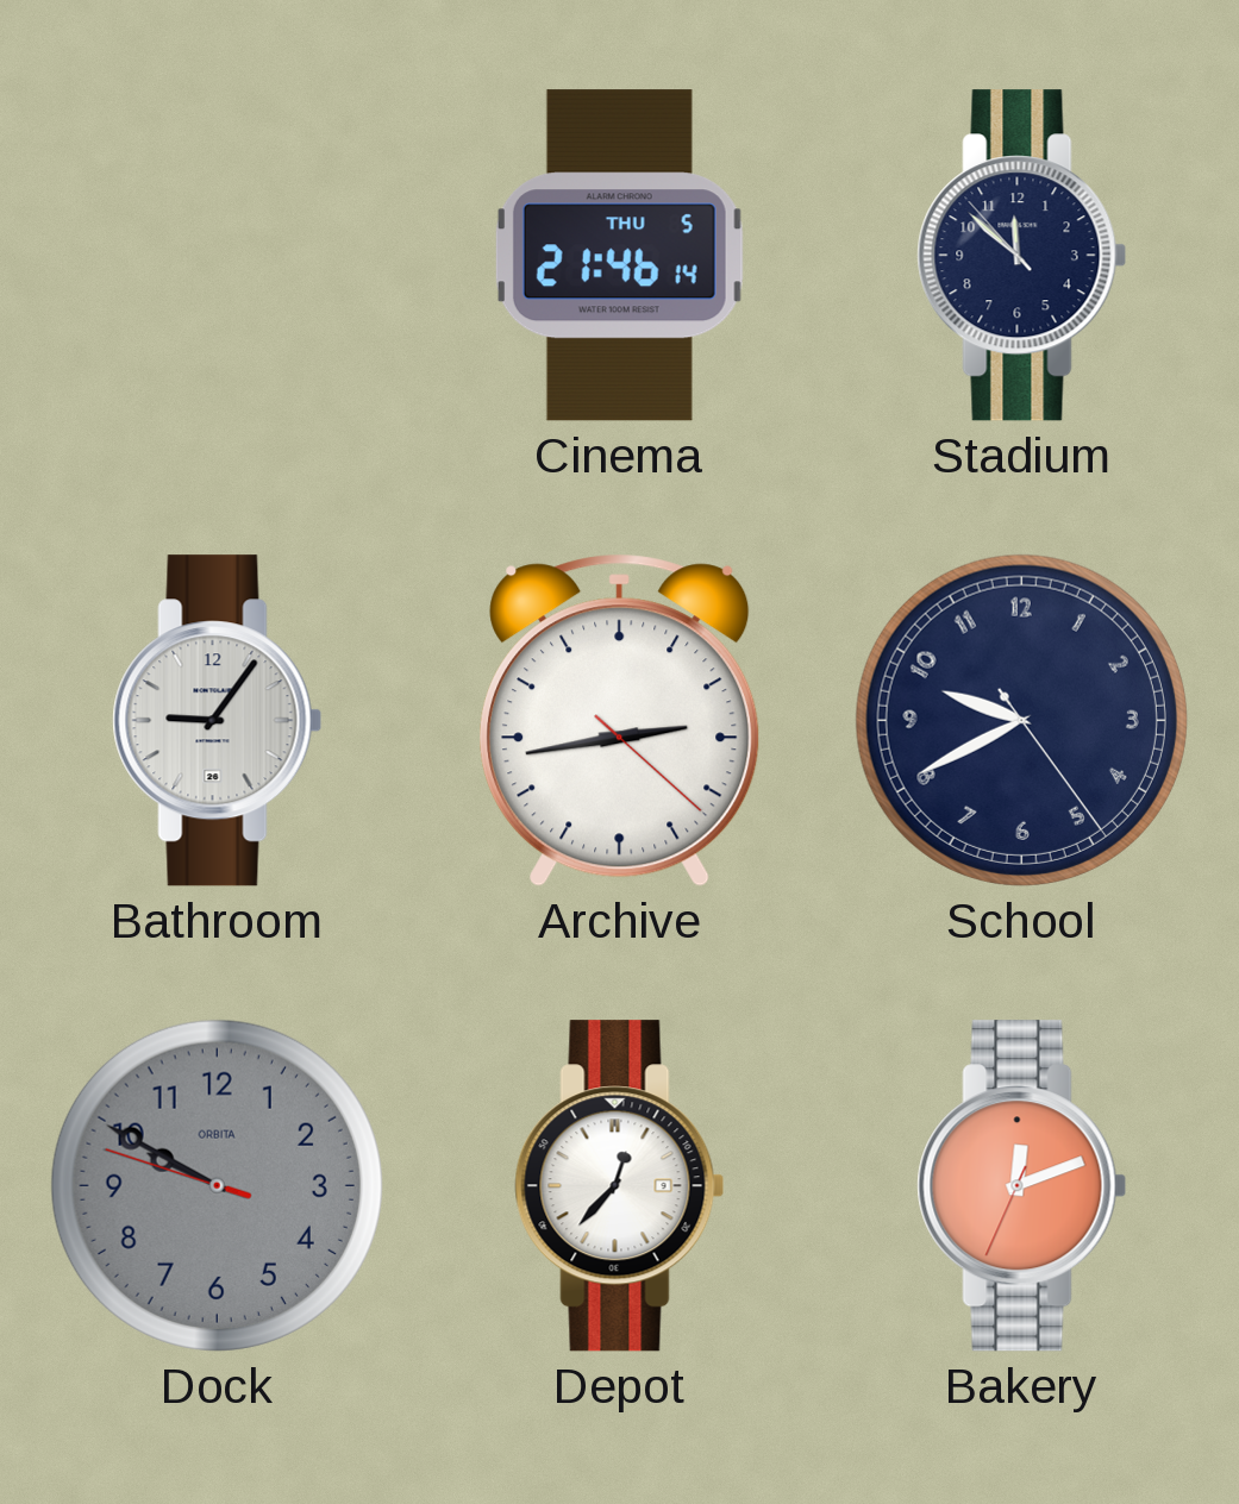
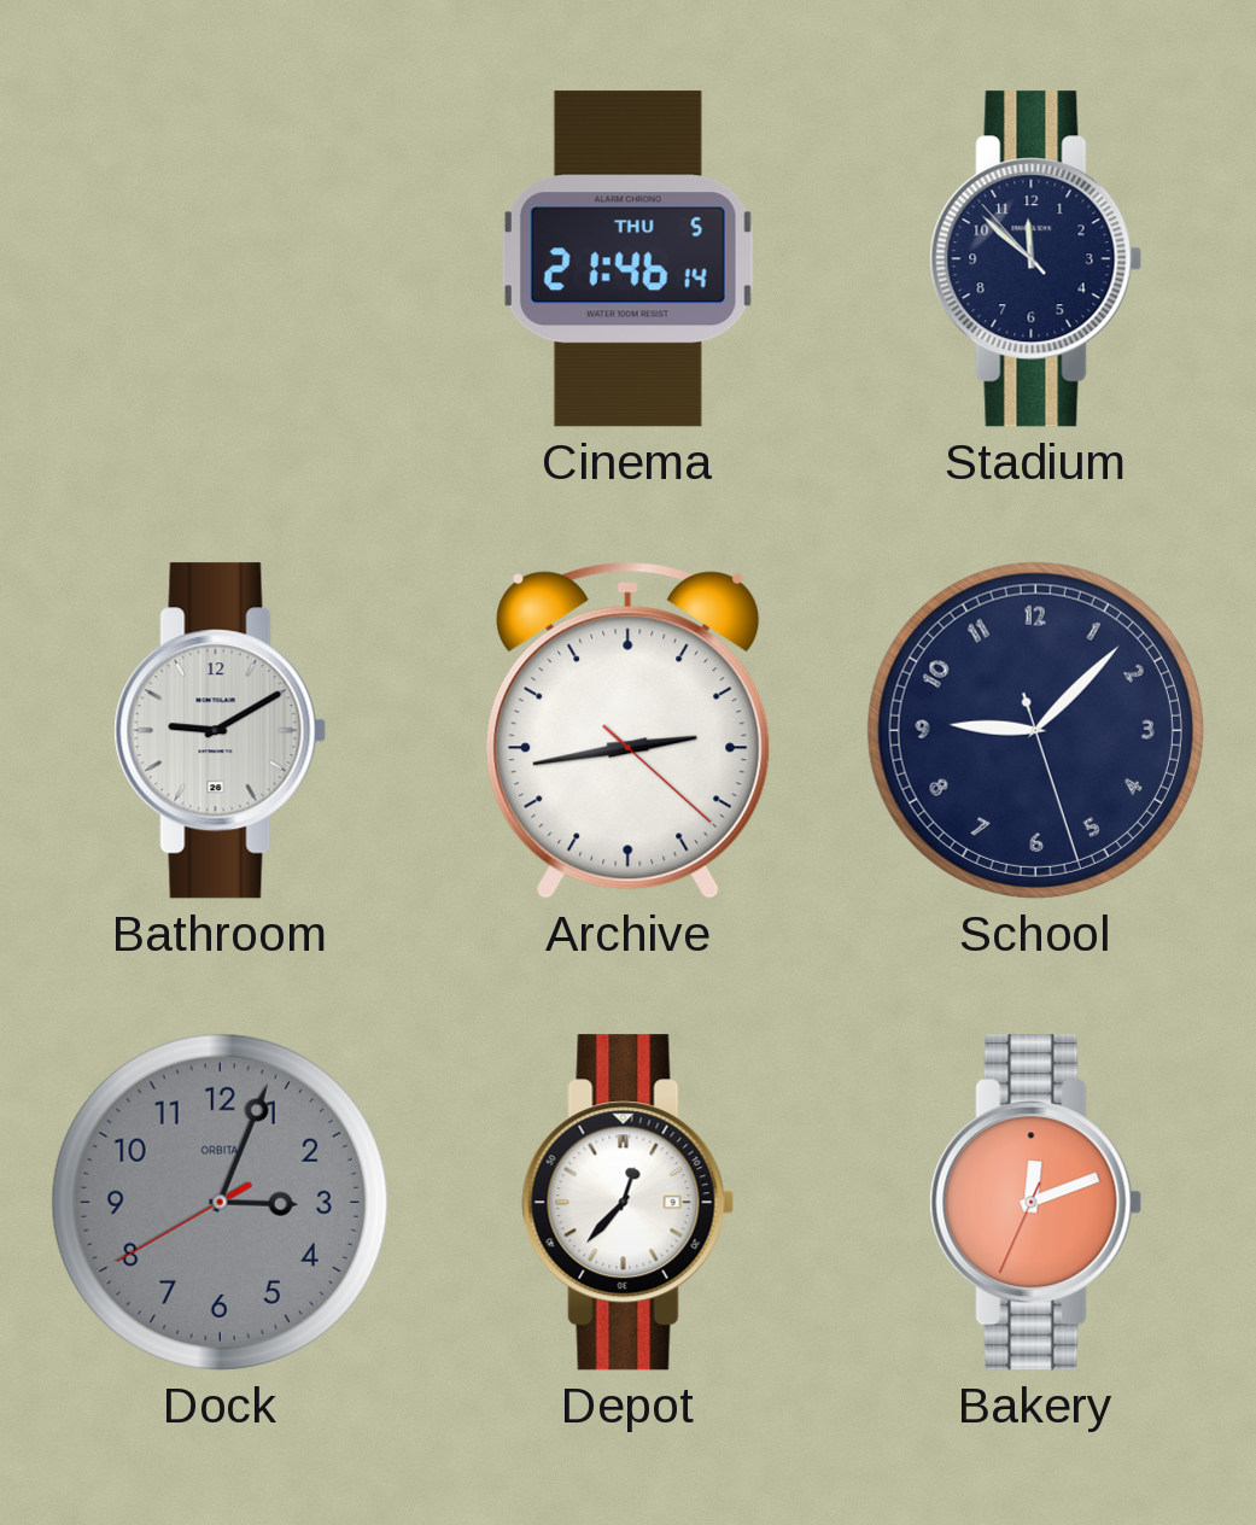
Bathroom: 9:06 -> 9:10
School: 9:40 -> 9:07
Dock: 9:49 -> 3:03
